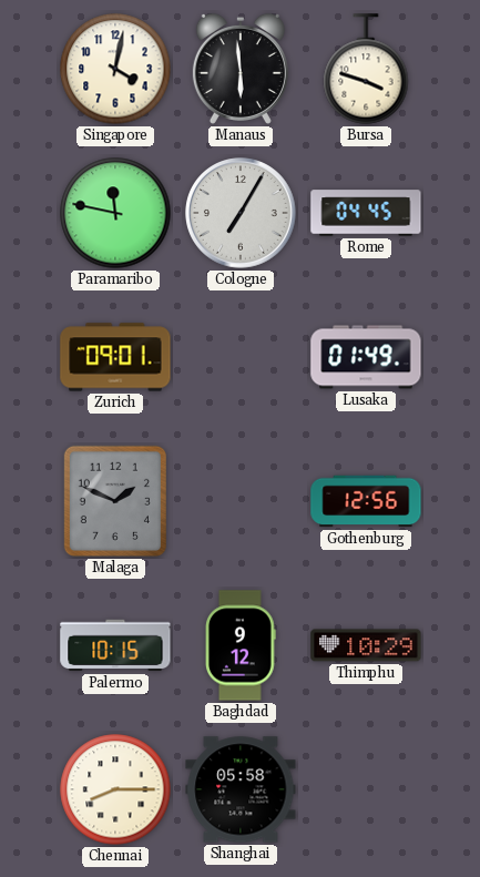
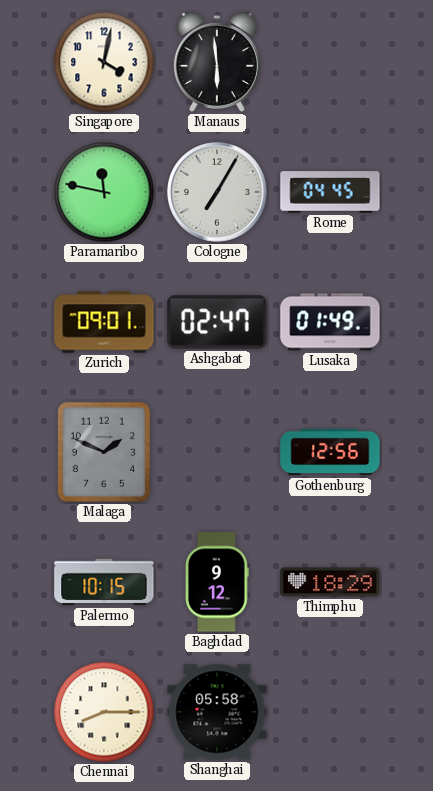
Bursa: 3:48 -> none
Ashgabat: none -> 02:47
Thimphu: 10:29 -> 18:29
